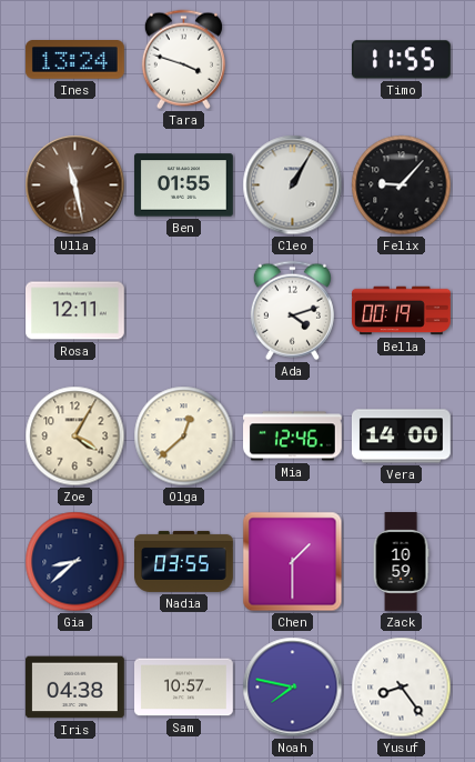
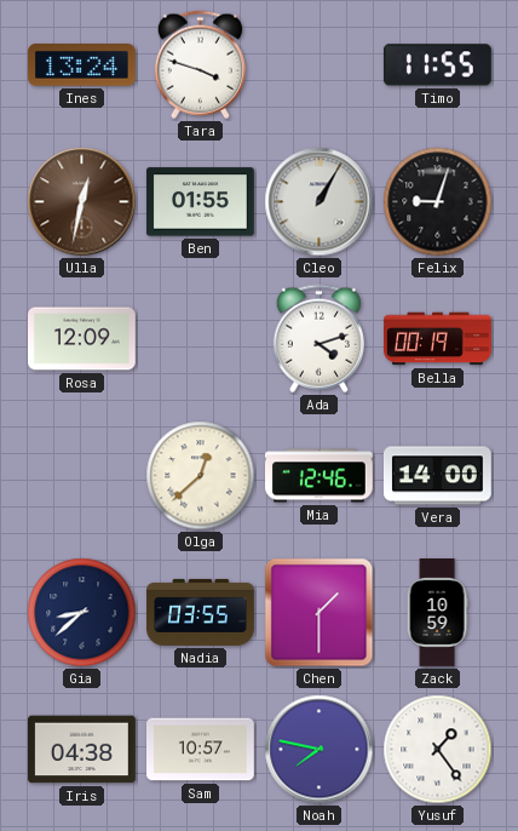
Ulla: 11:28 -> 12:32
Felix: 9:07 -> 9:03
Rosa: 12:11 -> 12:09
Zoe: 4:05 -> none
Yusuf: 8:24 -> 1:24
